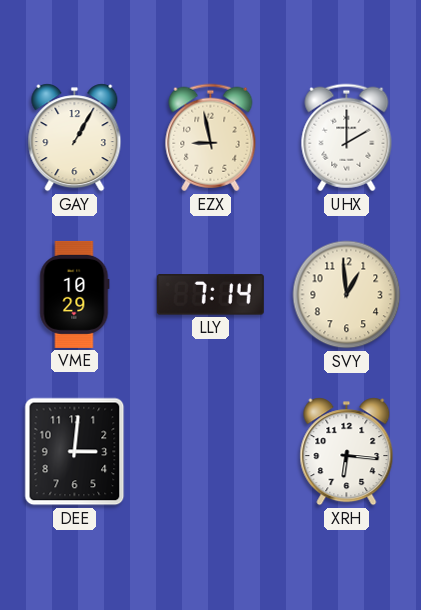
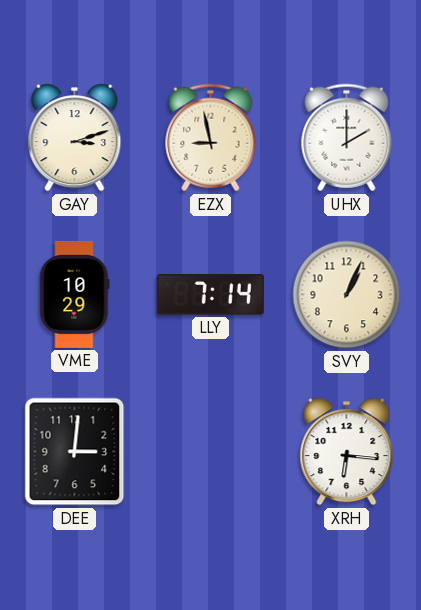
GAY: 1:05 -> 3:12
SVY: 12:59 -> 1:04
